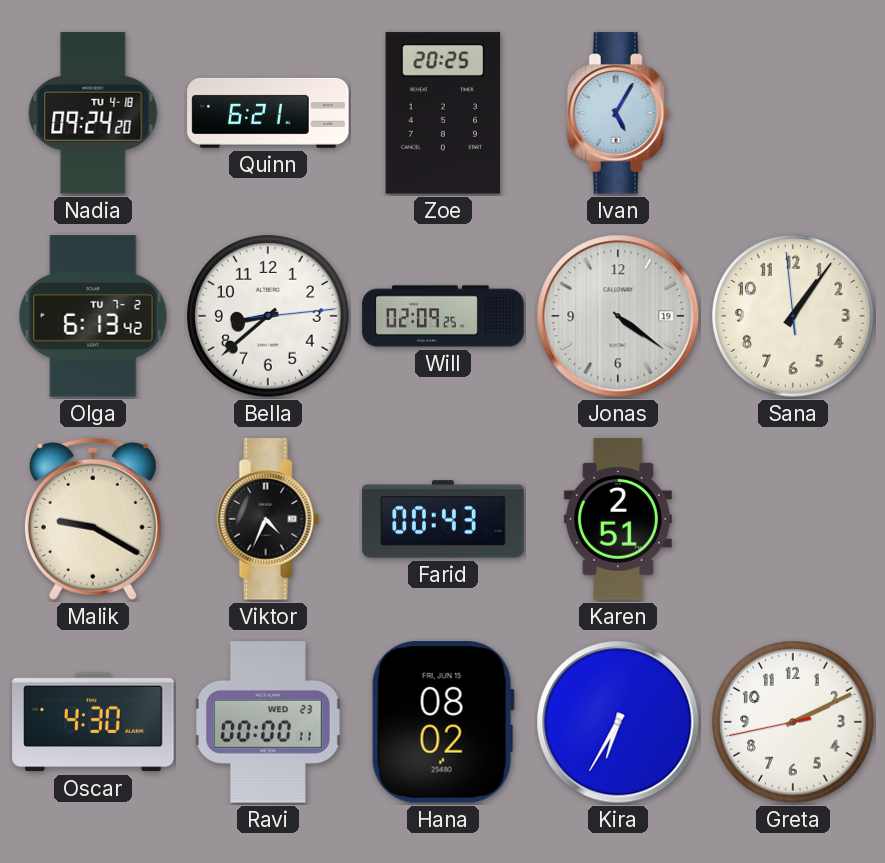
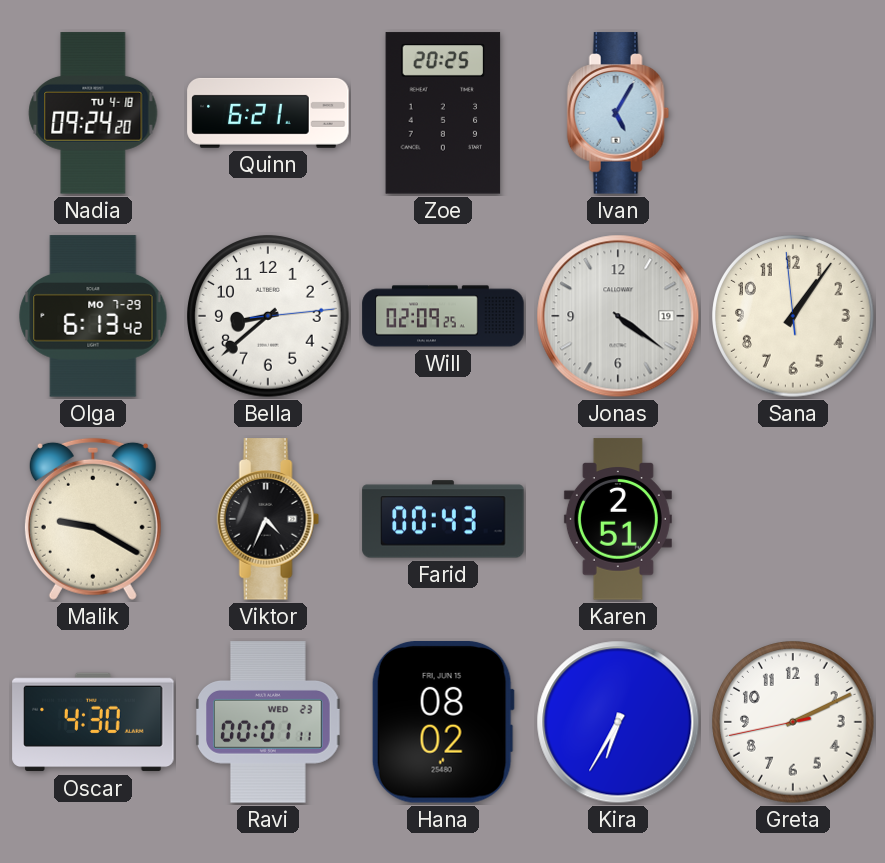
Olga date: TU 7-2 -> MO 7-29
Ravi: 00:00 -> 00:01
